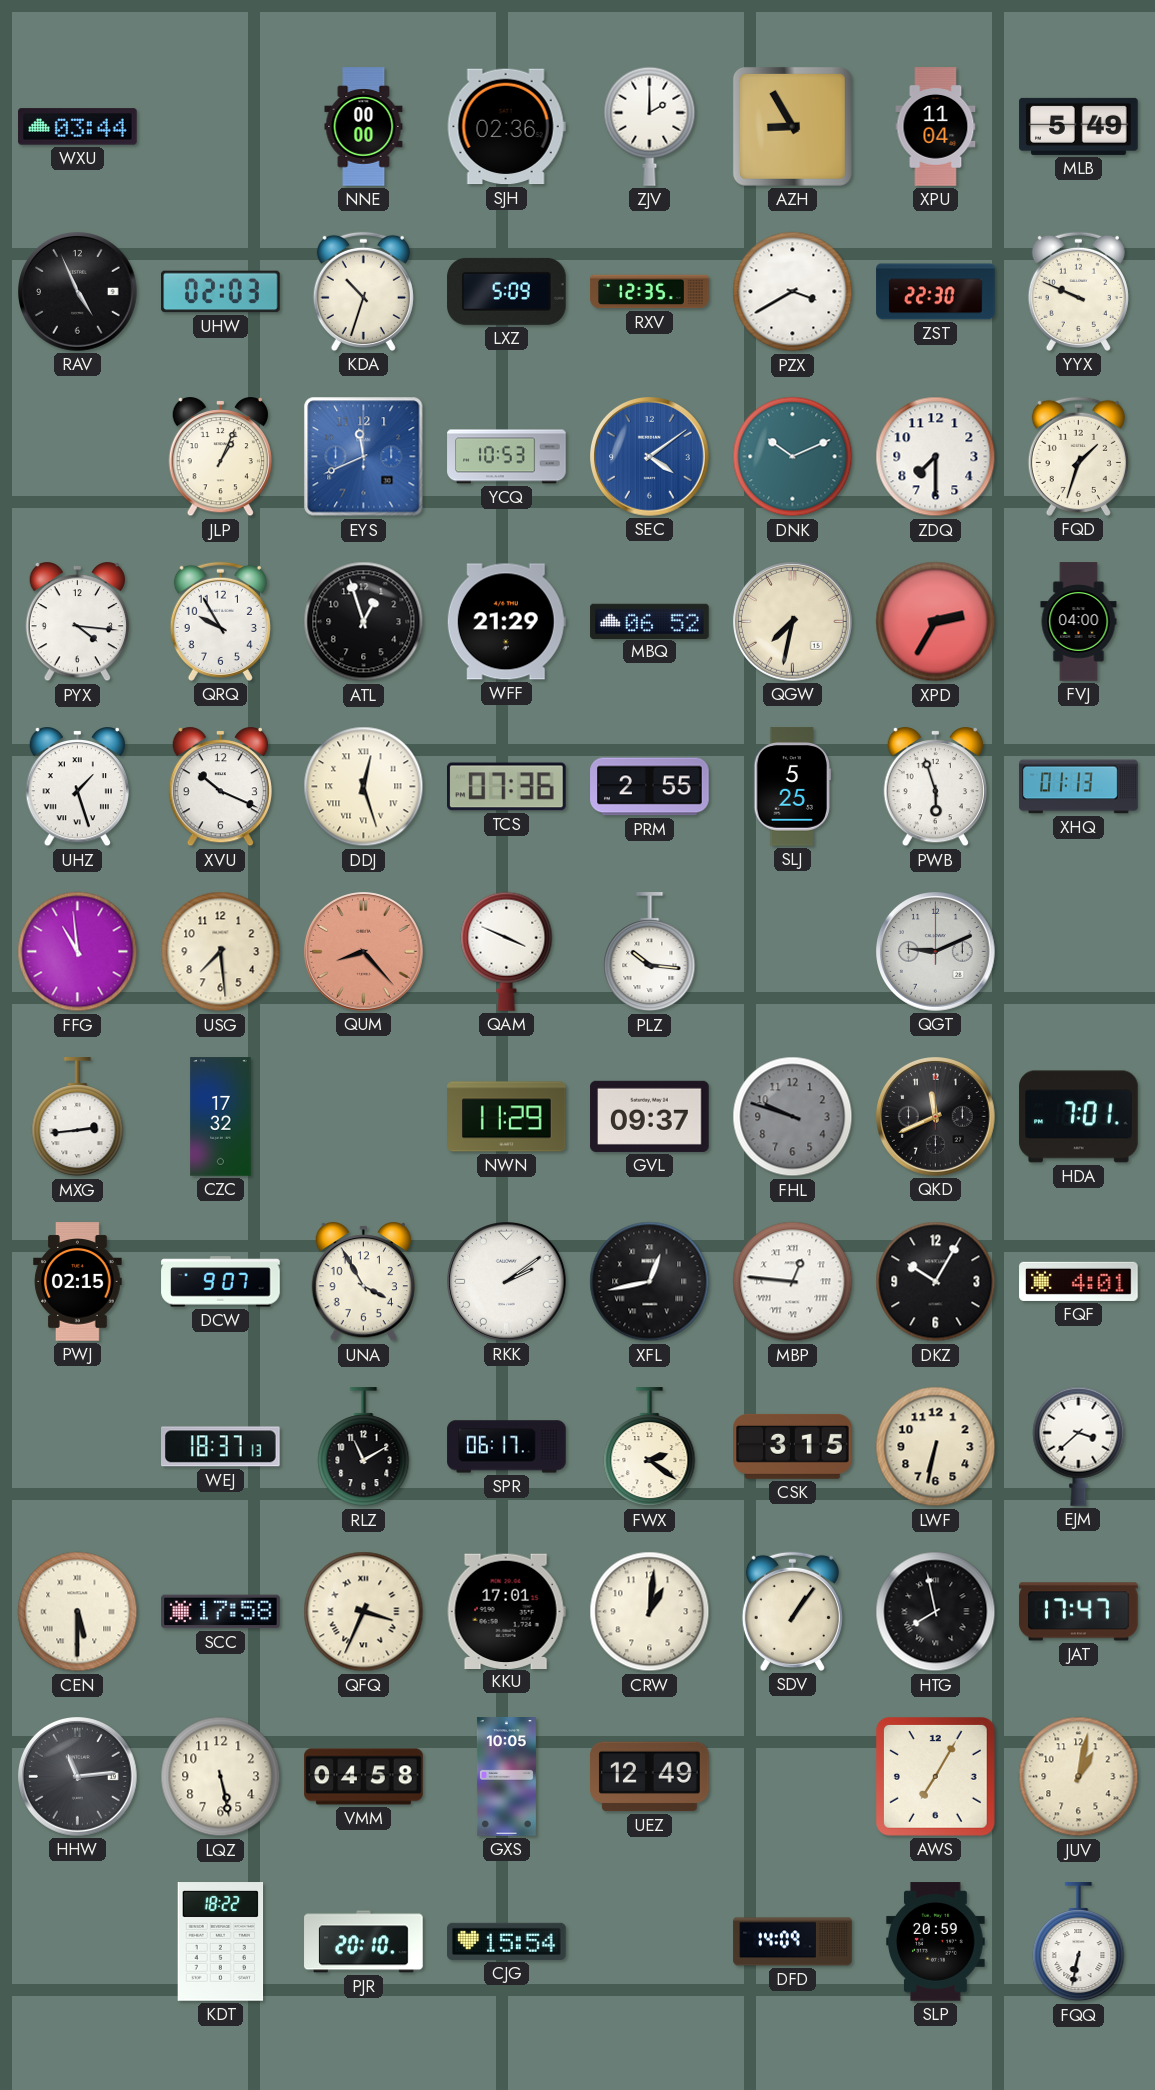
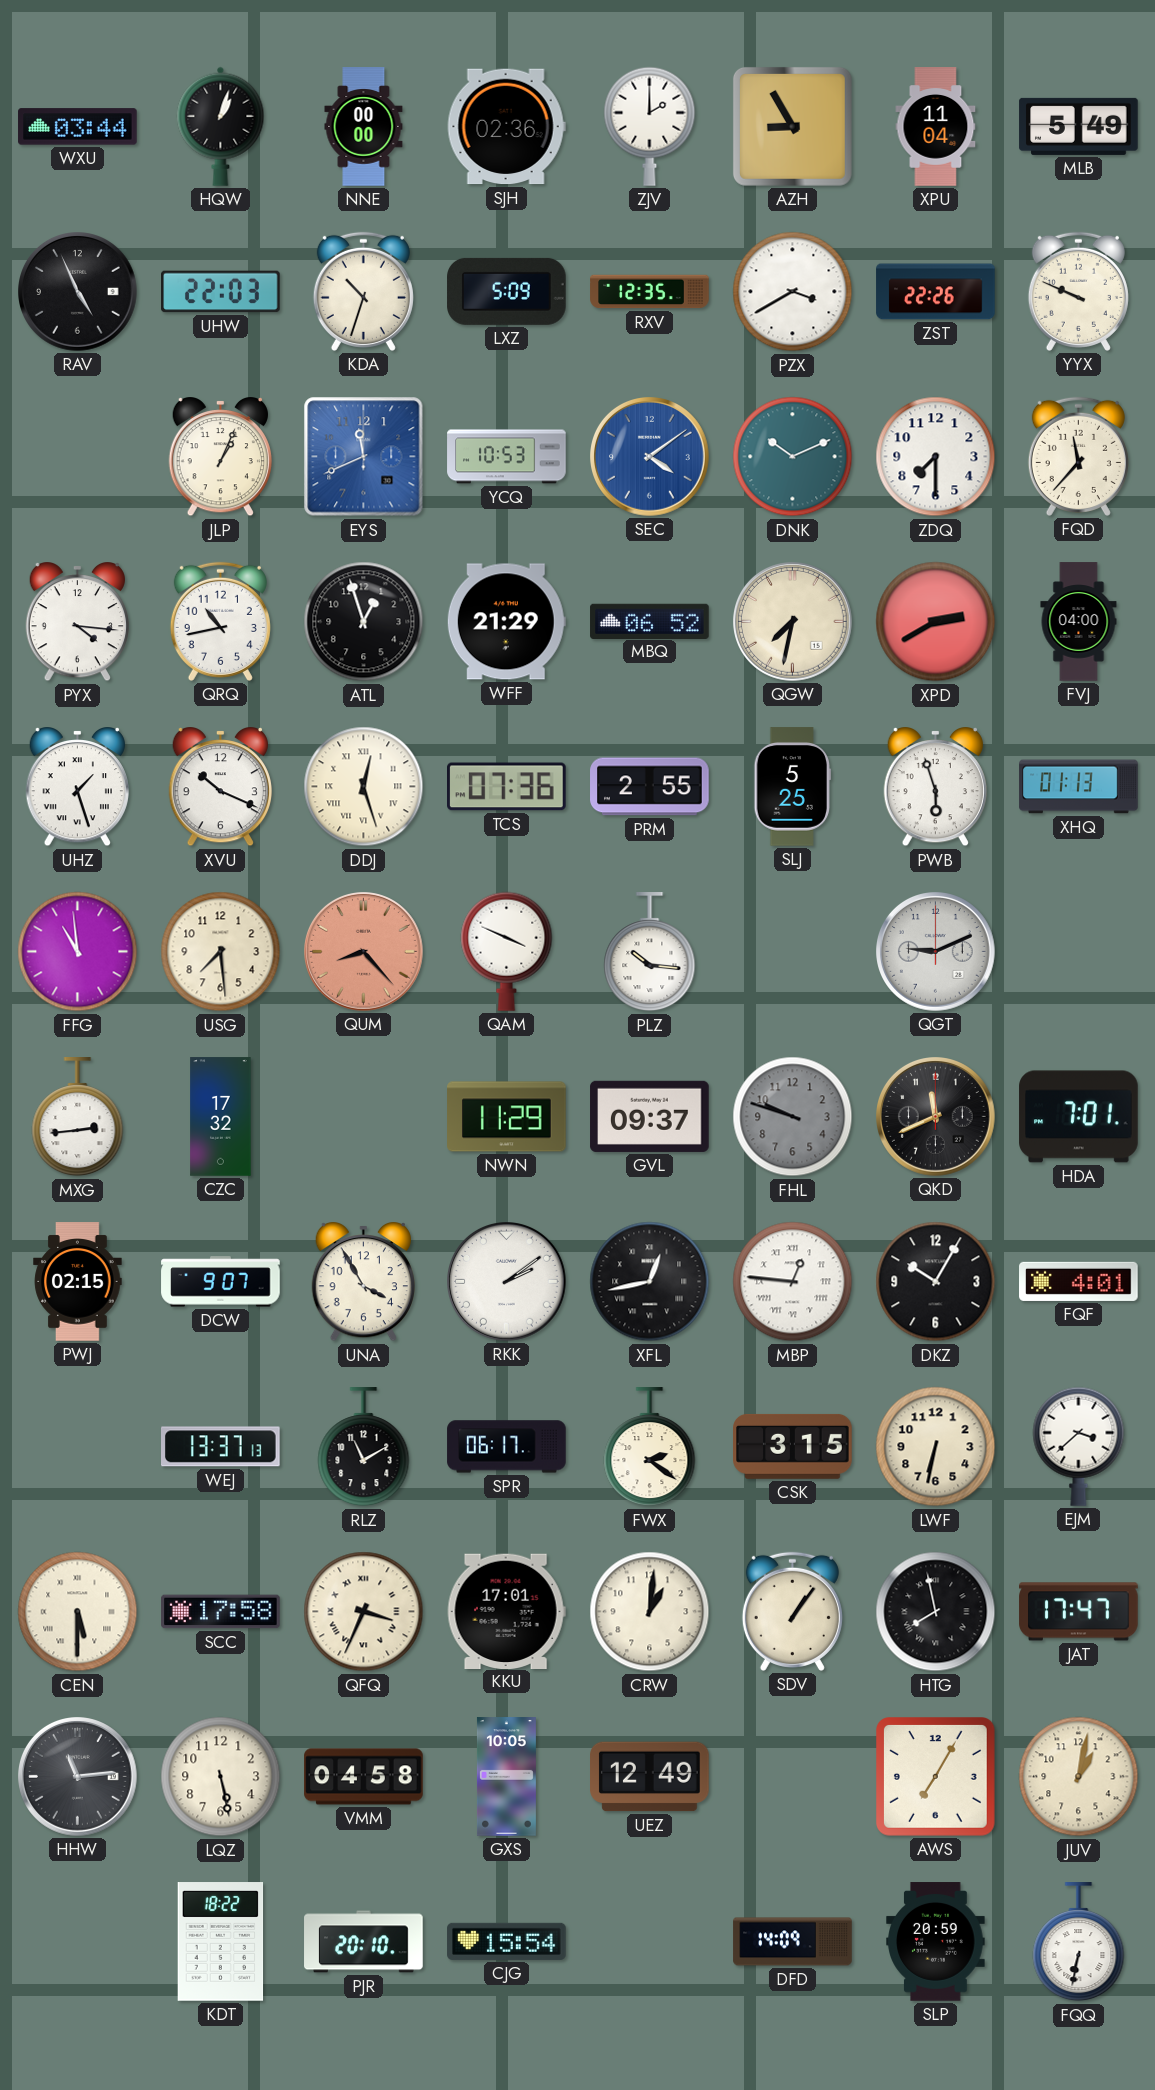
HQW: none -> 1:03
UHW: 02:03 -> 22:03
ZST: 22:30 -> 22:26
FQD: 1:33 -> 11:37
QRQ: 9:55 -> 10:43
XPD: 2:35 -> 2:40
WEJ: 18:37 -> 13:37
